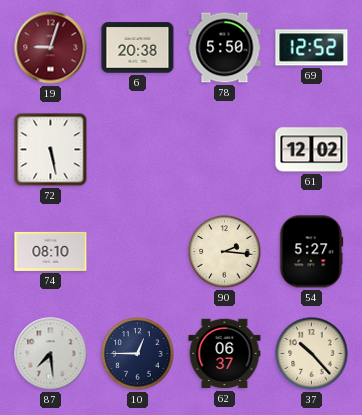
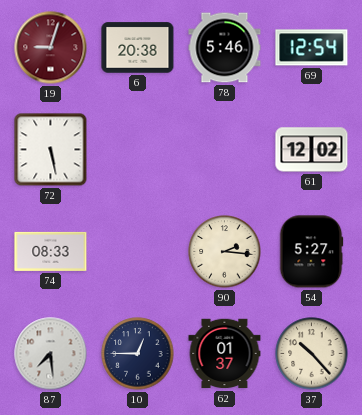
78: 5:50 -> 5:46
69: 12:52 -> 12:54
74: 08:10 -> 08:33
62: 06:37 -> 01:37
